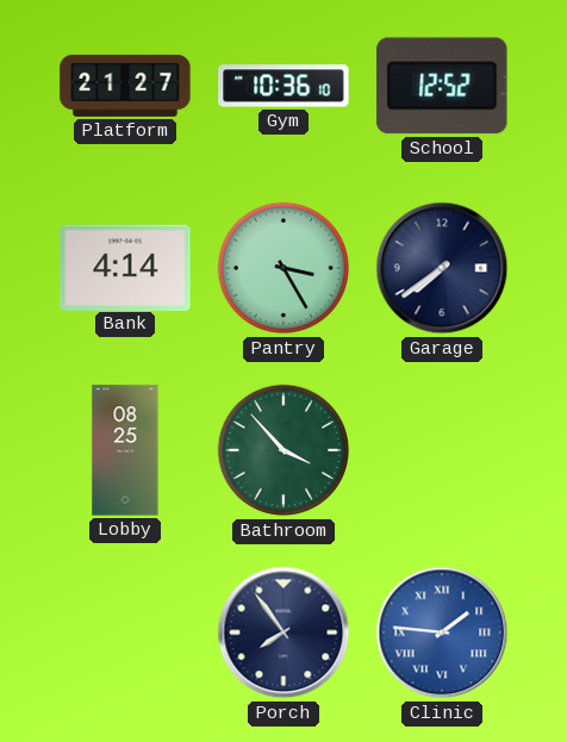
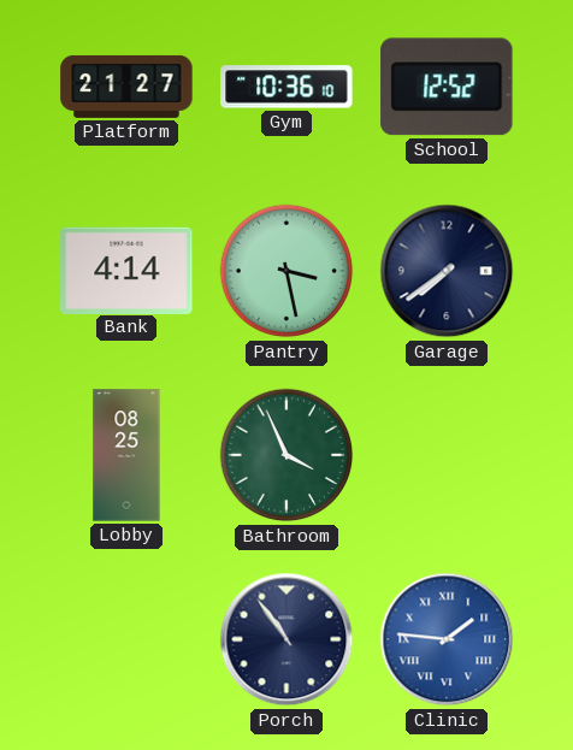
Pantry: 3:25 -> 3:28
Bathroom: 3:53 -> 3:56
Porch: 7:54 -> 10:54
